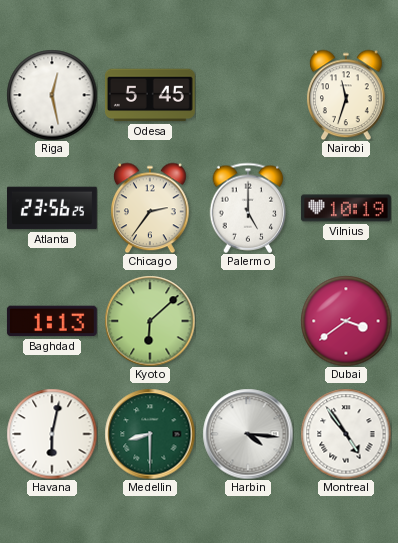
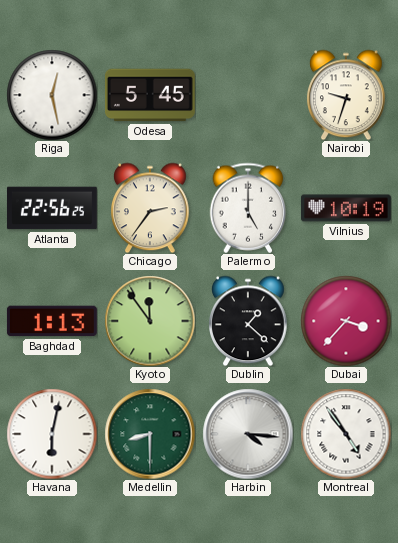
Nairobi: 11:33 -> 9:33
Atlanta: 23:56 -> 22:56
Kyoto: 6:08 -> 11:54
Dublin: none -> 1:22
Dubai: 3:39 -> 3:37
